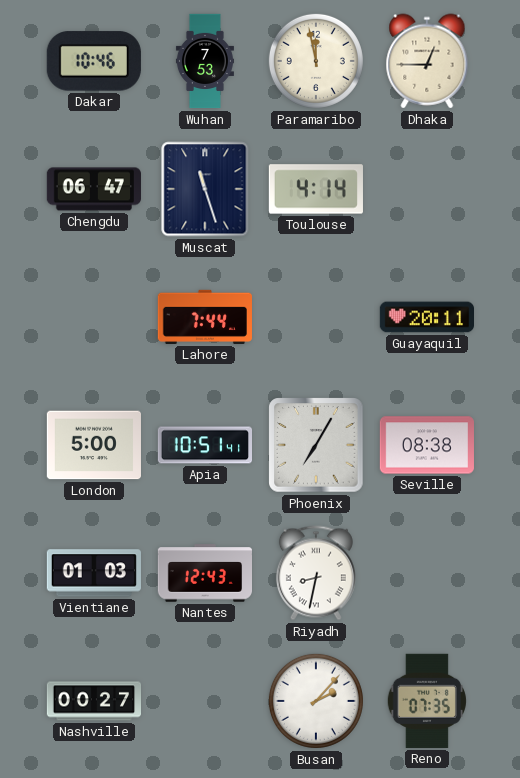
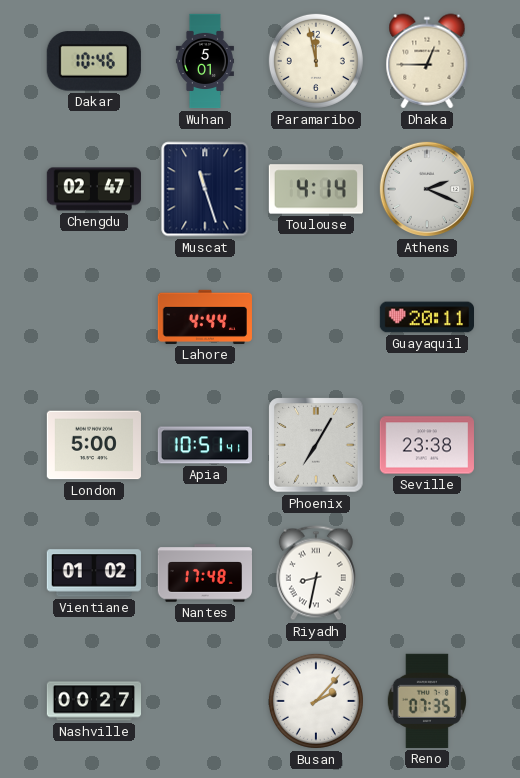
Wuhan: 7:53 -> 5:01
Chengdu: 06:47 -> 02:47
Athens: none -> 2:19
Lahore: 7:44 -> 4:44
Seville: 08:38 -> 23:38
Vientiane: 01:03 -> 01:02
Nantes: 12:43 -> 17:48
